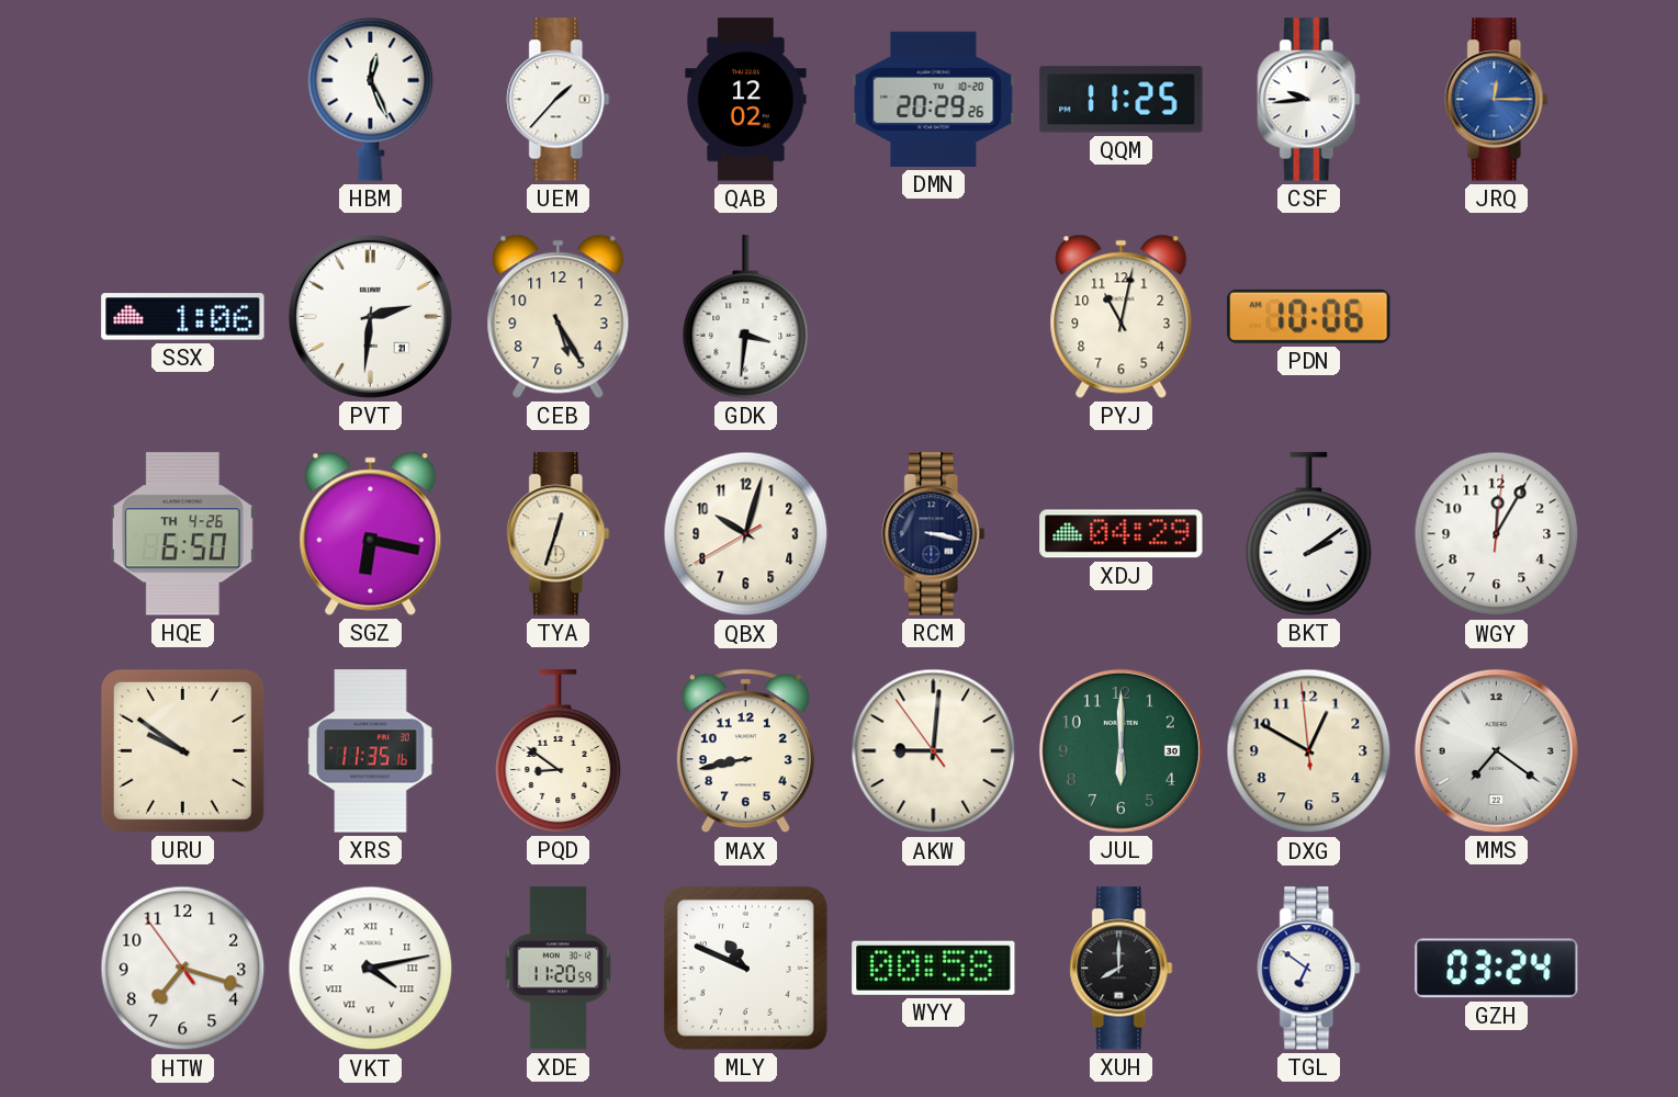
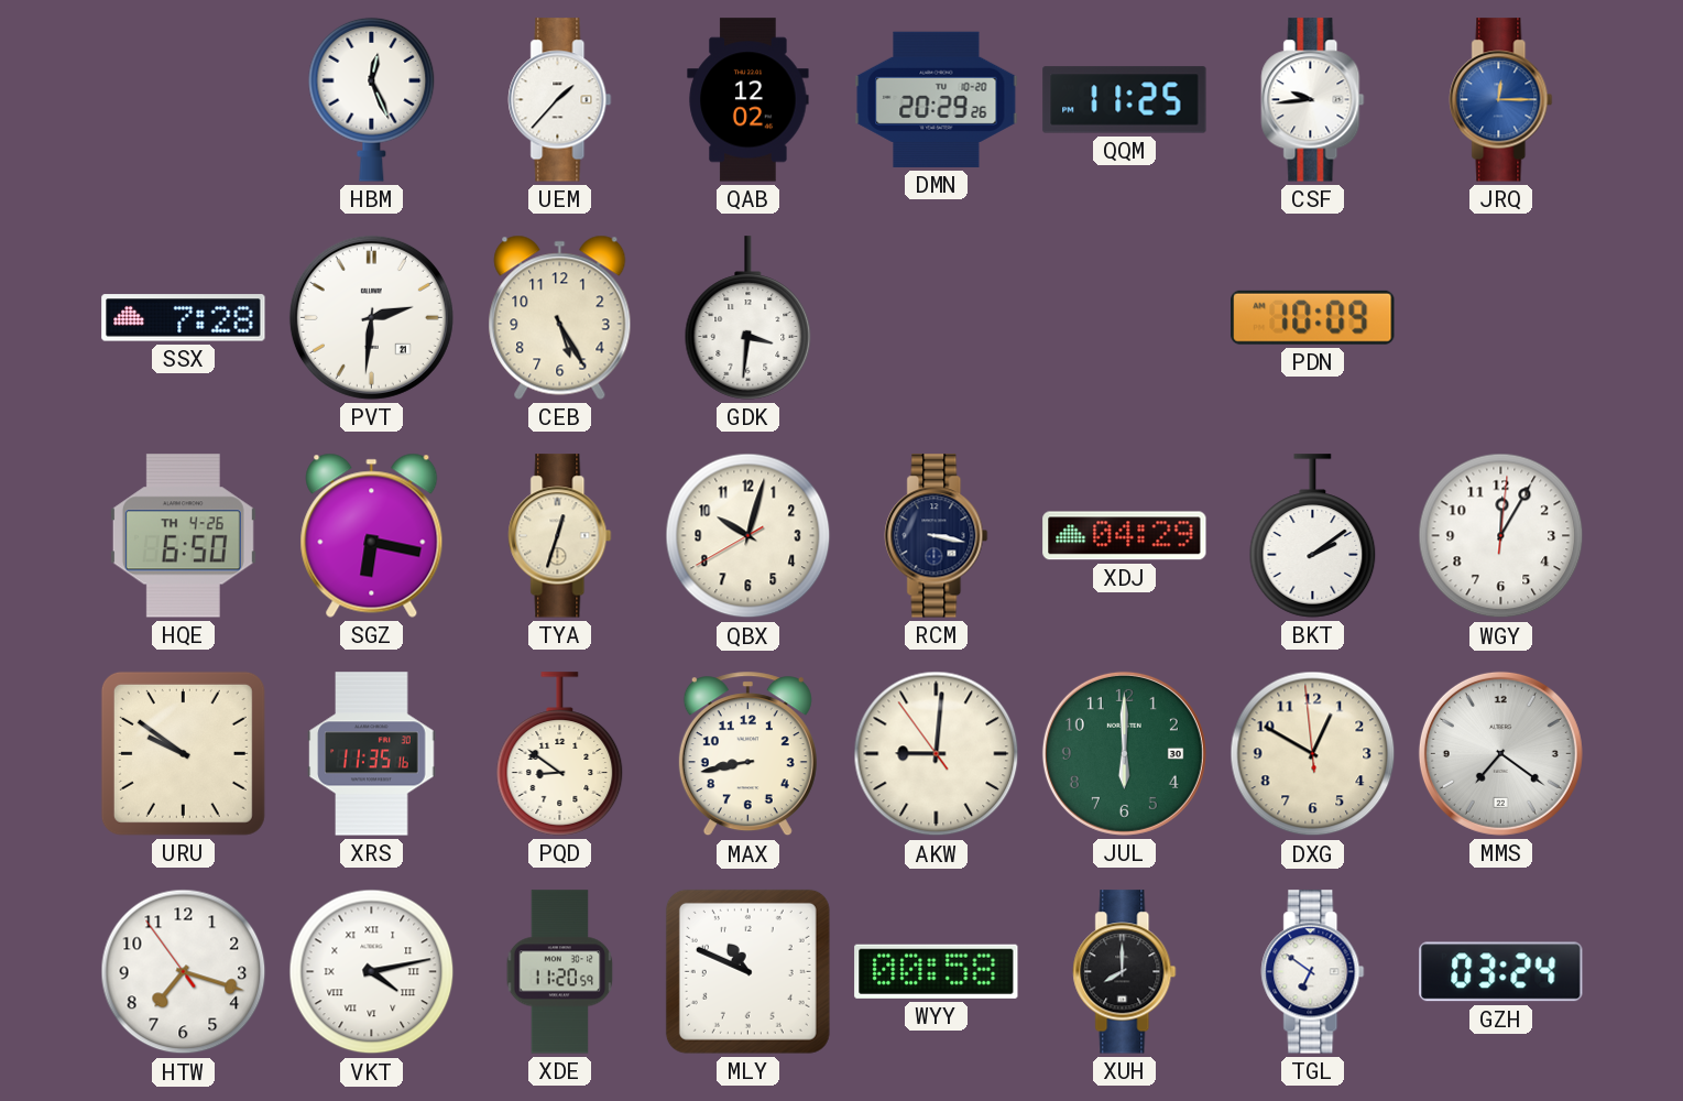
SSX: 1:06 -> 7:28
PYJ: 11:02 -> none
PDN: 10:06 -> 10:09
